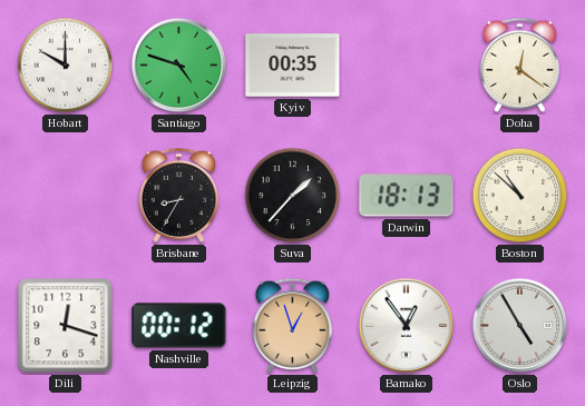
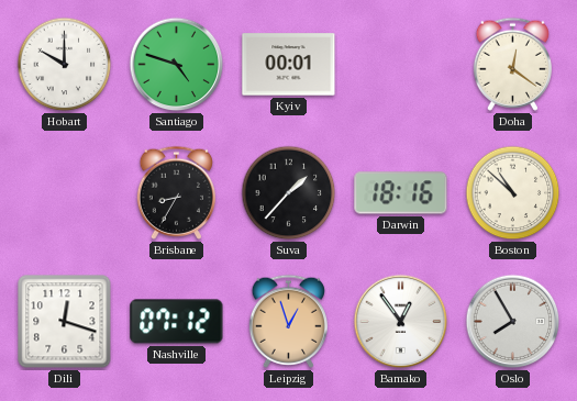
Kyiv: 00:35 -> 00:01
Darwin: 18:13 -> 18:16
Nashville: 00:12 -> 07:12
Oslo: 4:55 -> 7:55
